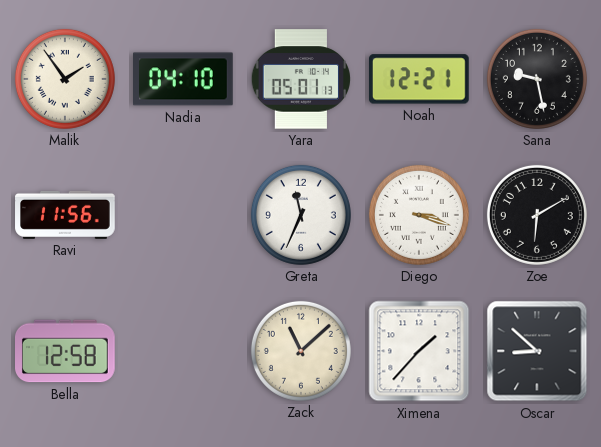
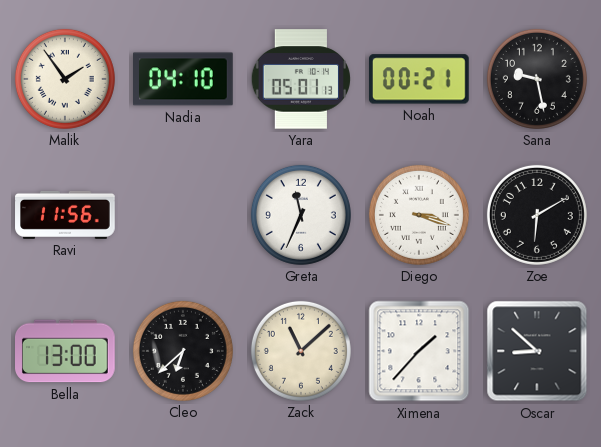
Noah: 12:21 -> 00:21
Bella: 12:58 -> 13:00
Cleo: none -> 6:38
